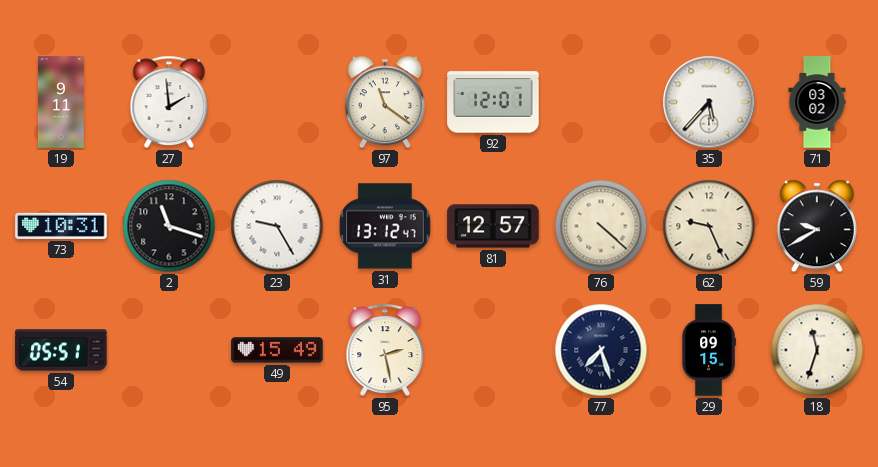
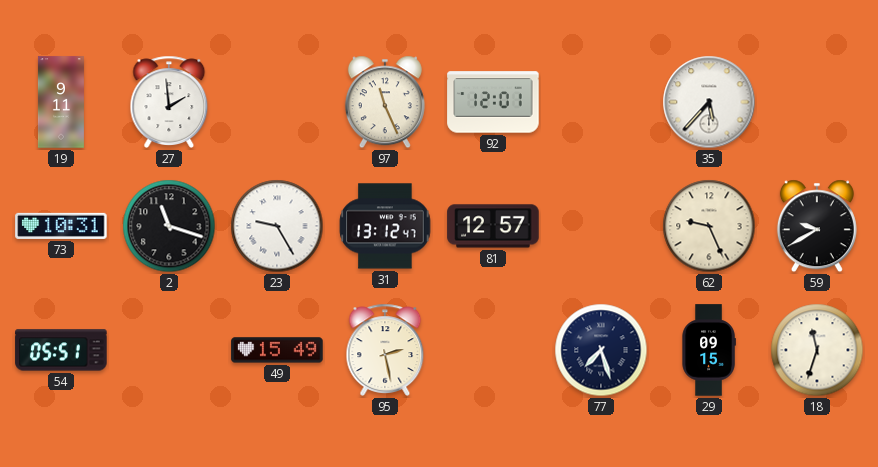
97: 11:21 -> 11:26
71: 03:02 -> none
76: 4:22 -> none
